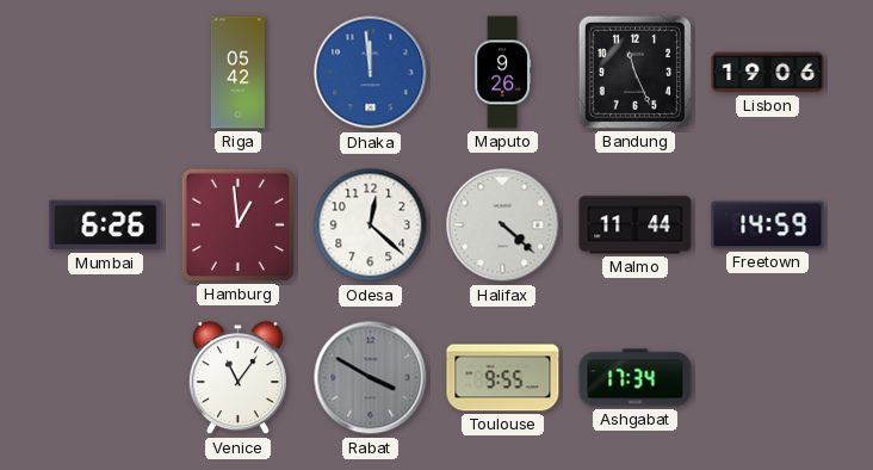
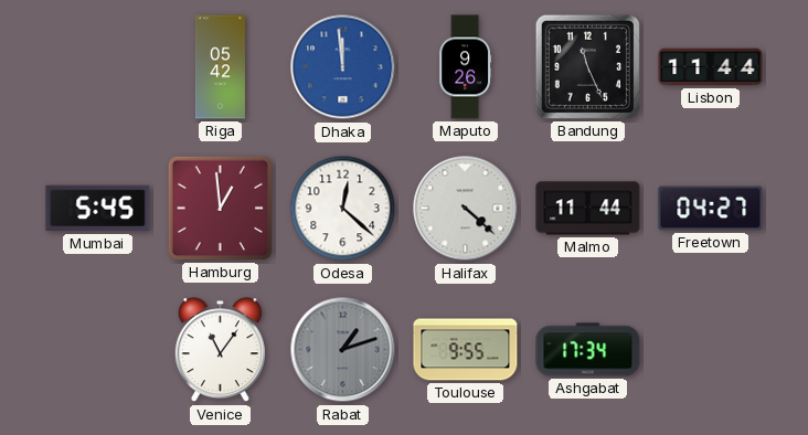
Lisbon: 19:06 -> 11:44
Mumbai: 6:26 -> 5:45
Freetown: 14:59 -> 04:27
Rabat: 3:50 -> 1:12
